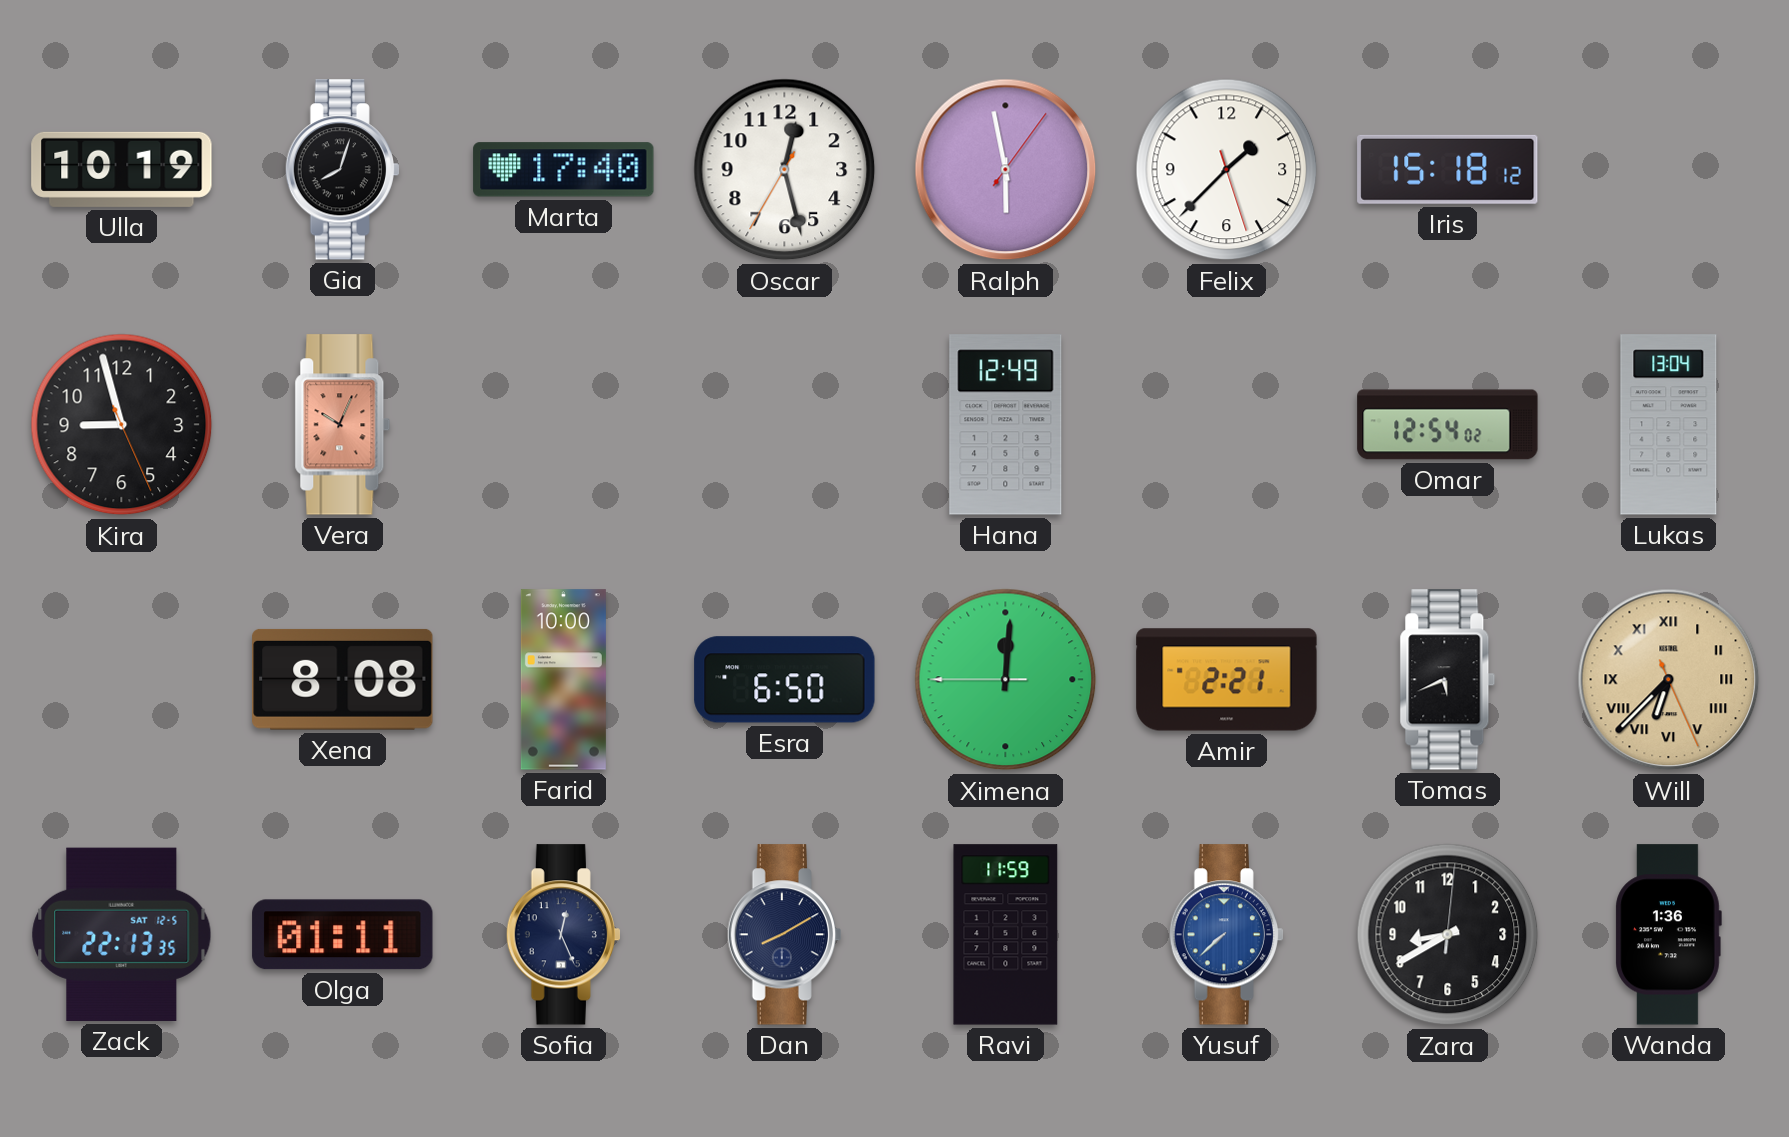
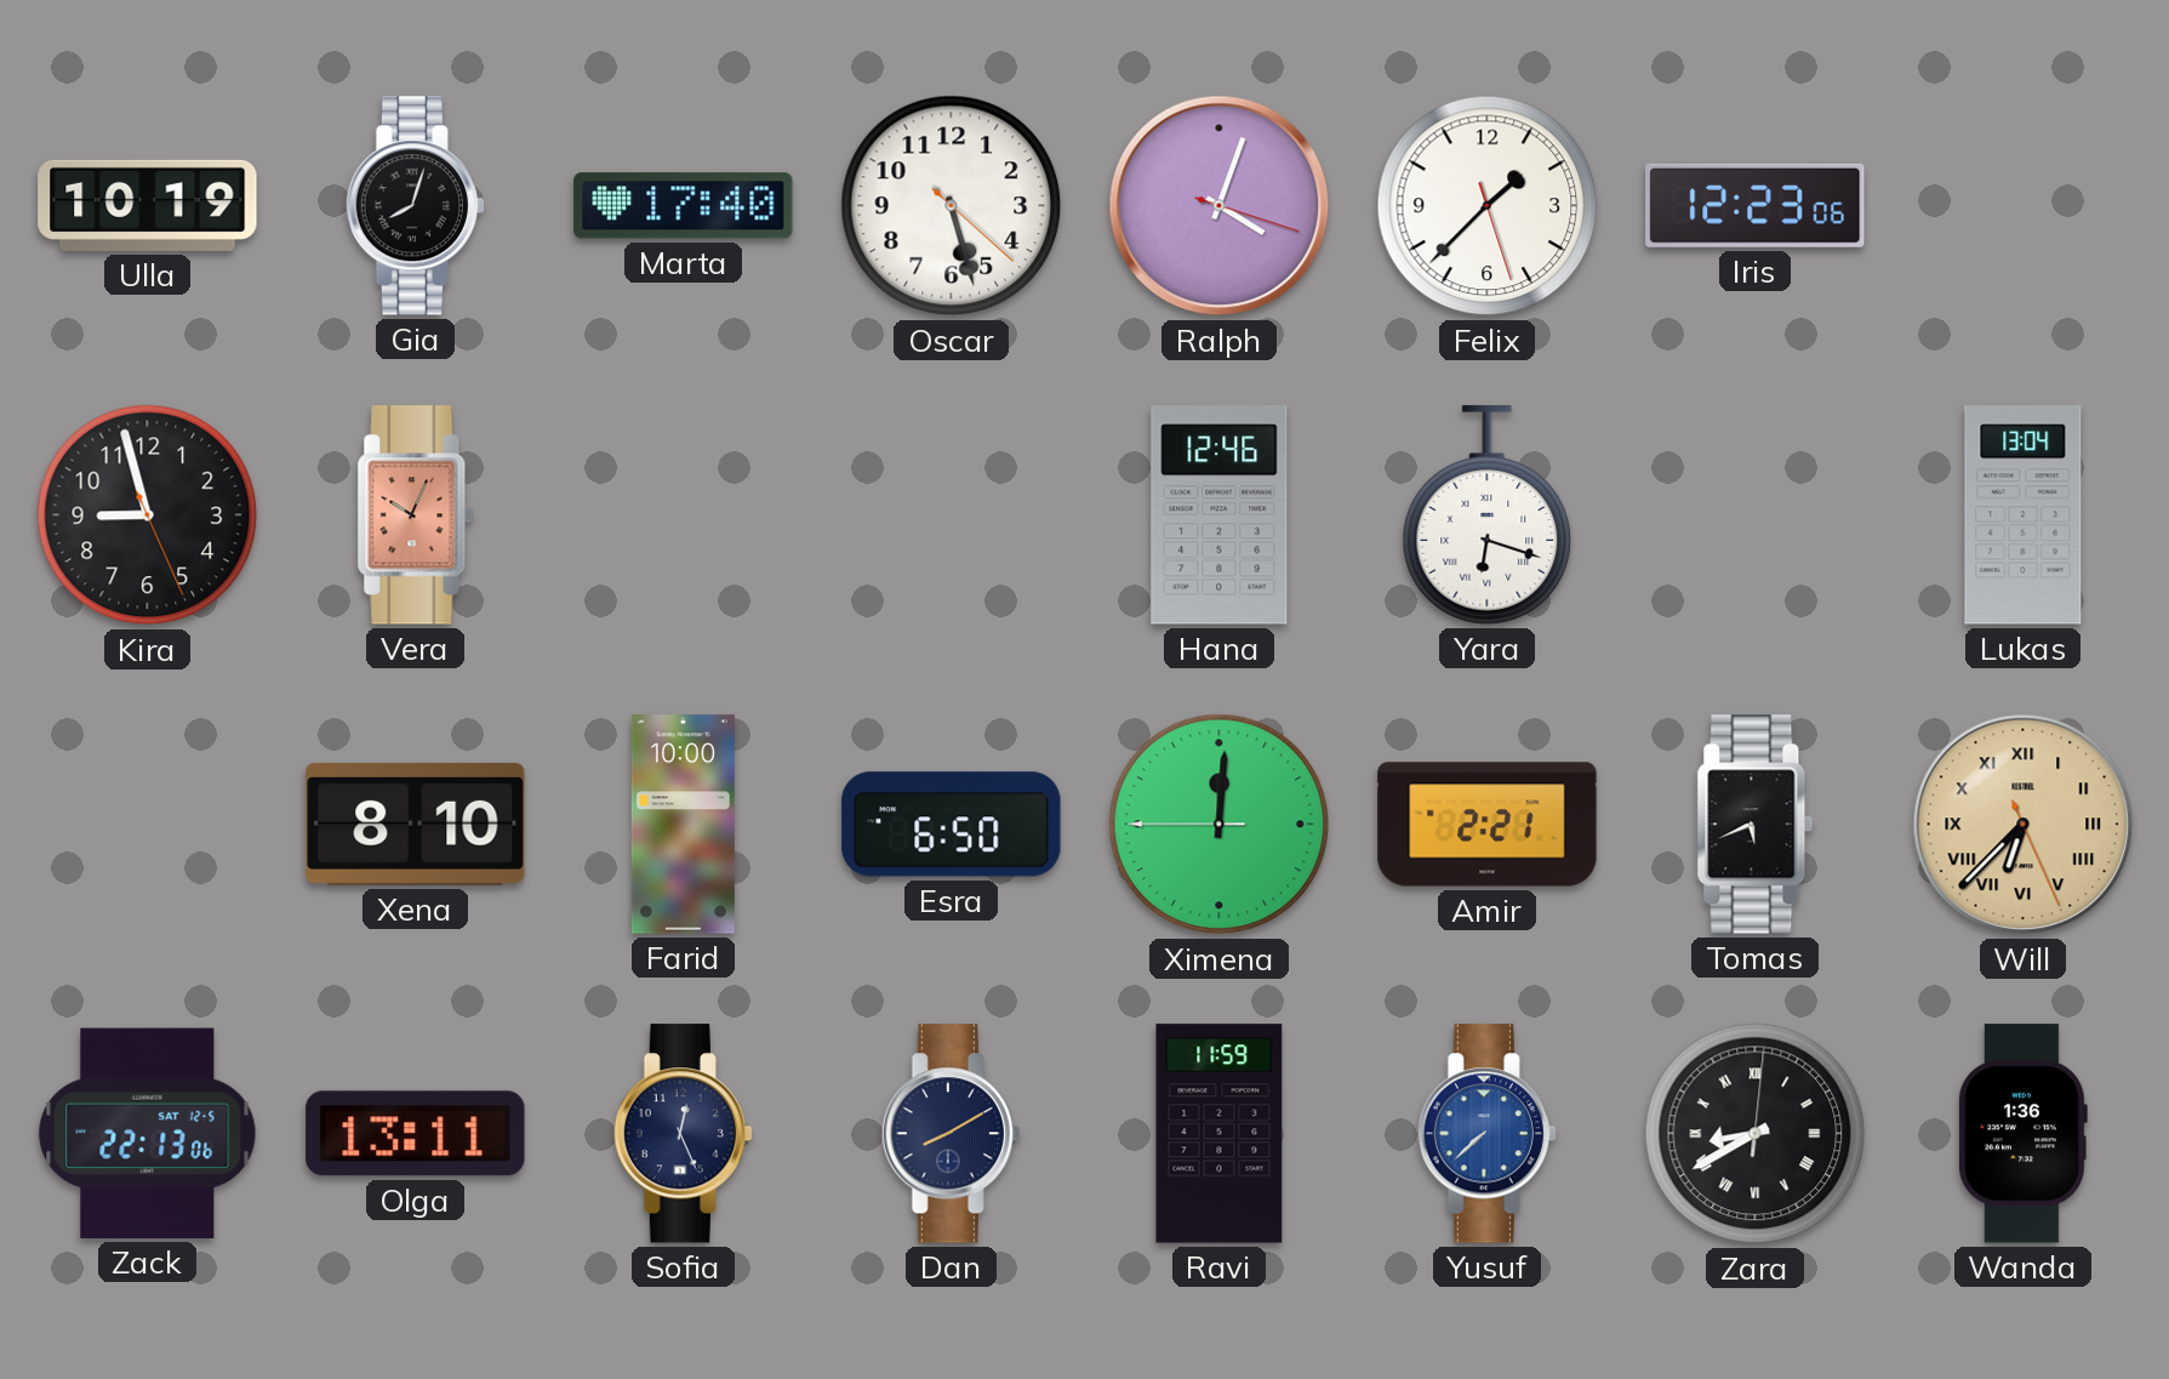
Oscar: 12:27 -> 5:27
Ralph: 5:58 -> 4:03
Iris: 15:18 -> 12:23
Hana: 12:49 -> 12:46
Yara: none -> 6:18
Omar: 12:54 -> none
Xena: 8:08 -> 8:10
Zack: 22:13:35 -> 22:13:06
Olga: 01:11 -> 13:11
Zara numerals: Arabic -> Roman
